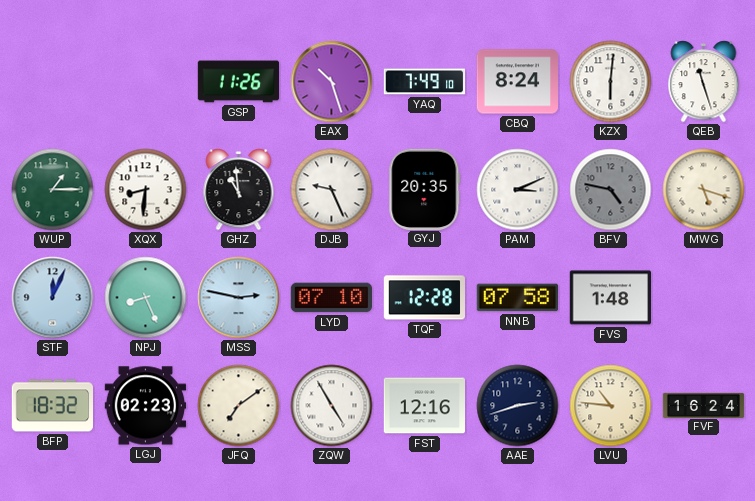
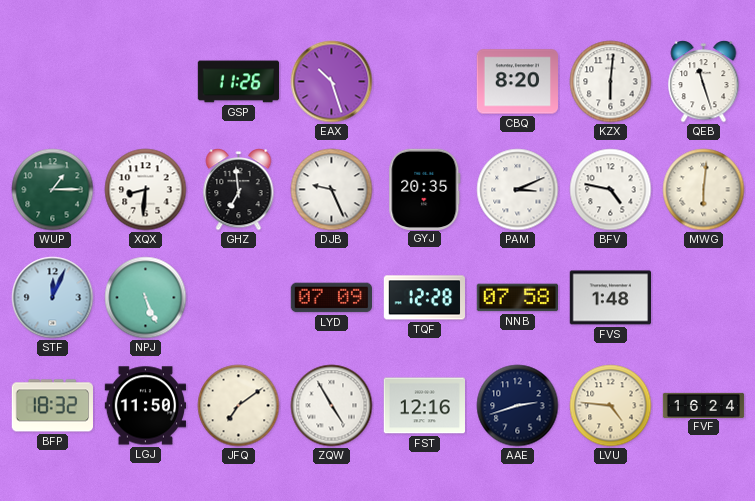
YAQ: 7:49 -> none
CBQ: 8:24 -> 8:20
GHZ: 10:59 -> 6:59
BFV dial: grey -> white
MWG: 5:18 -> 6:01
NPJ: 8:26 -> 5:26
MSS: 2:47 -> none
LYD: 07:10 -> 07:09
LGJ: 02:23 -> 11:50
LVU: 10:46 -> 4:46
